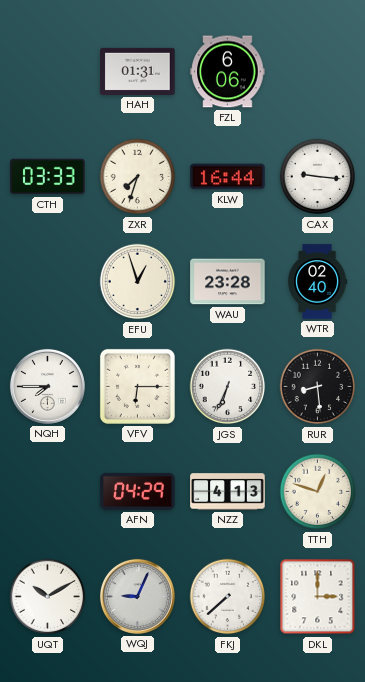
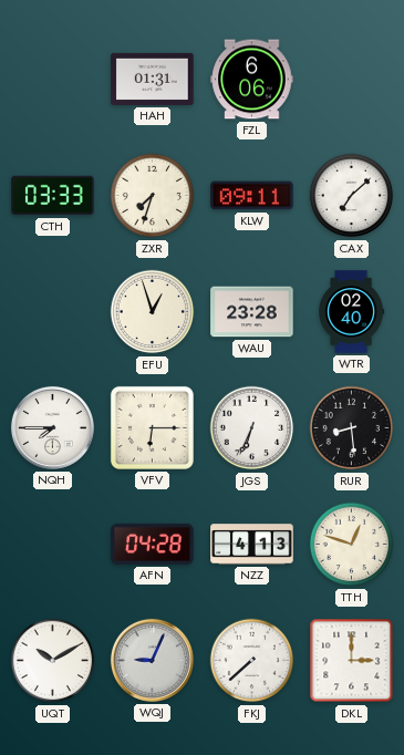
KLW: 16:44 -> 09:11
CAX: 9:16 -> 7:08
AFN: 04:29 -> 04:28
